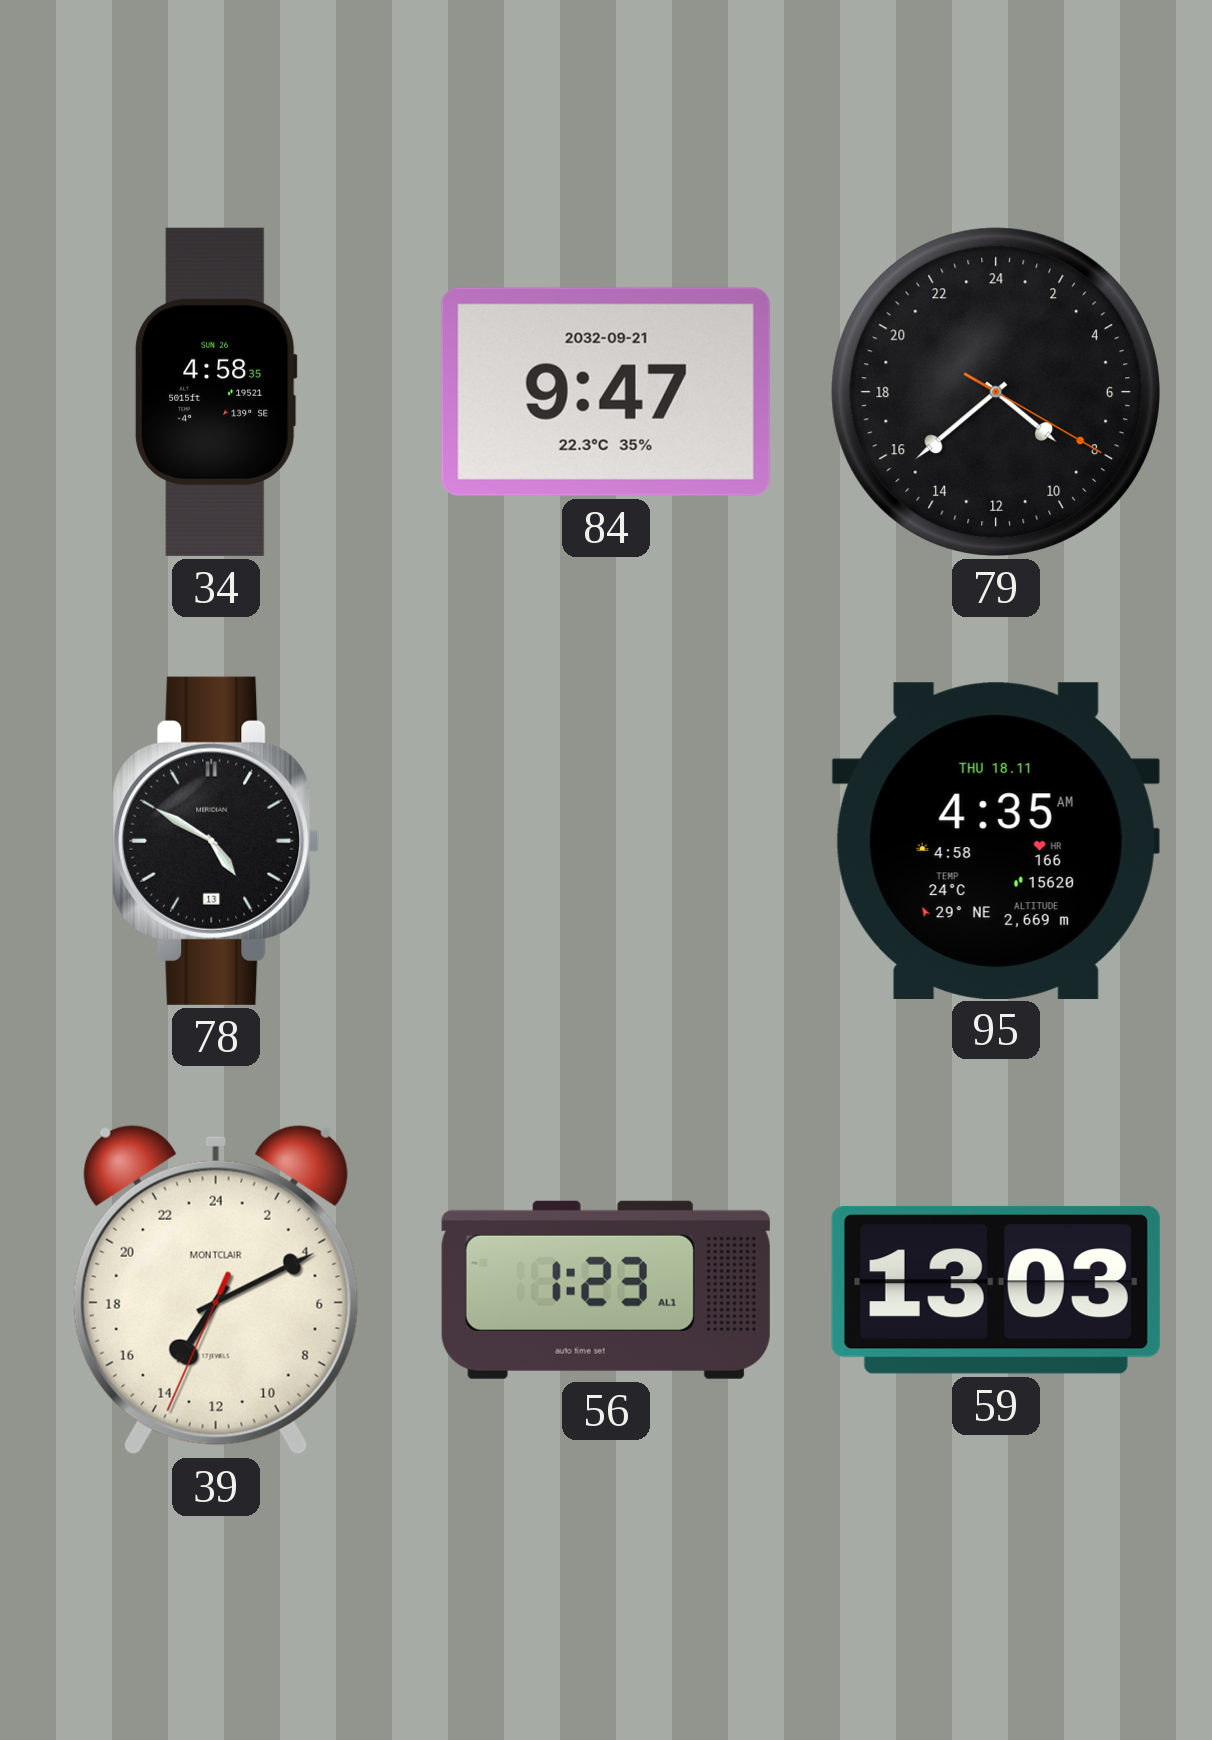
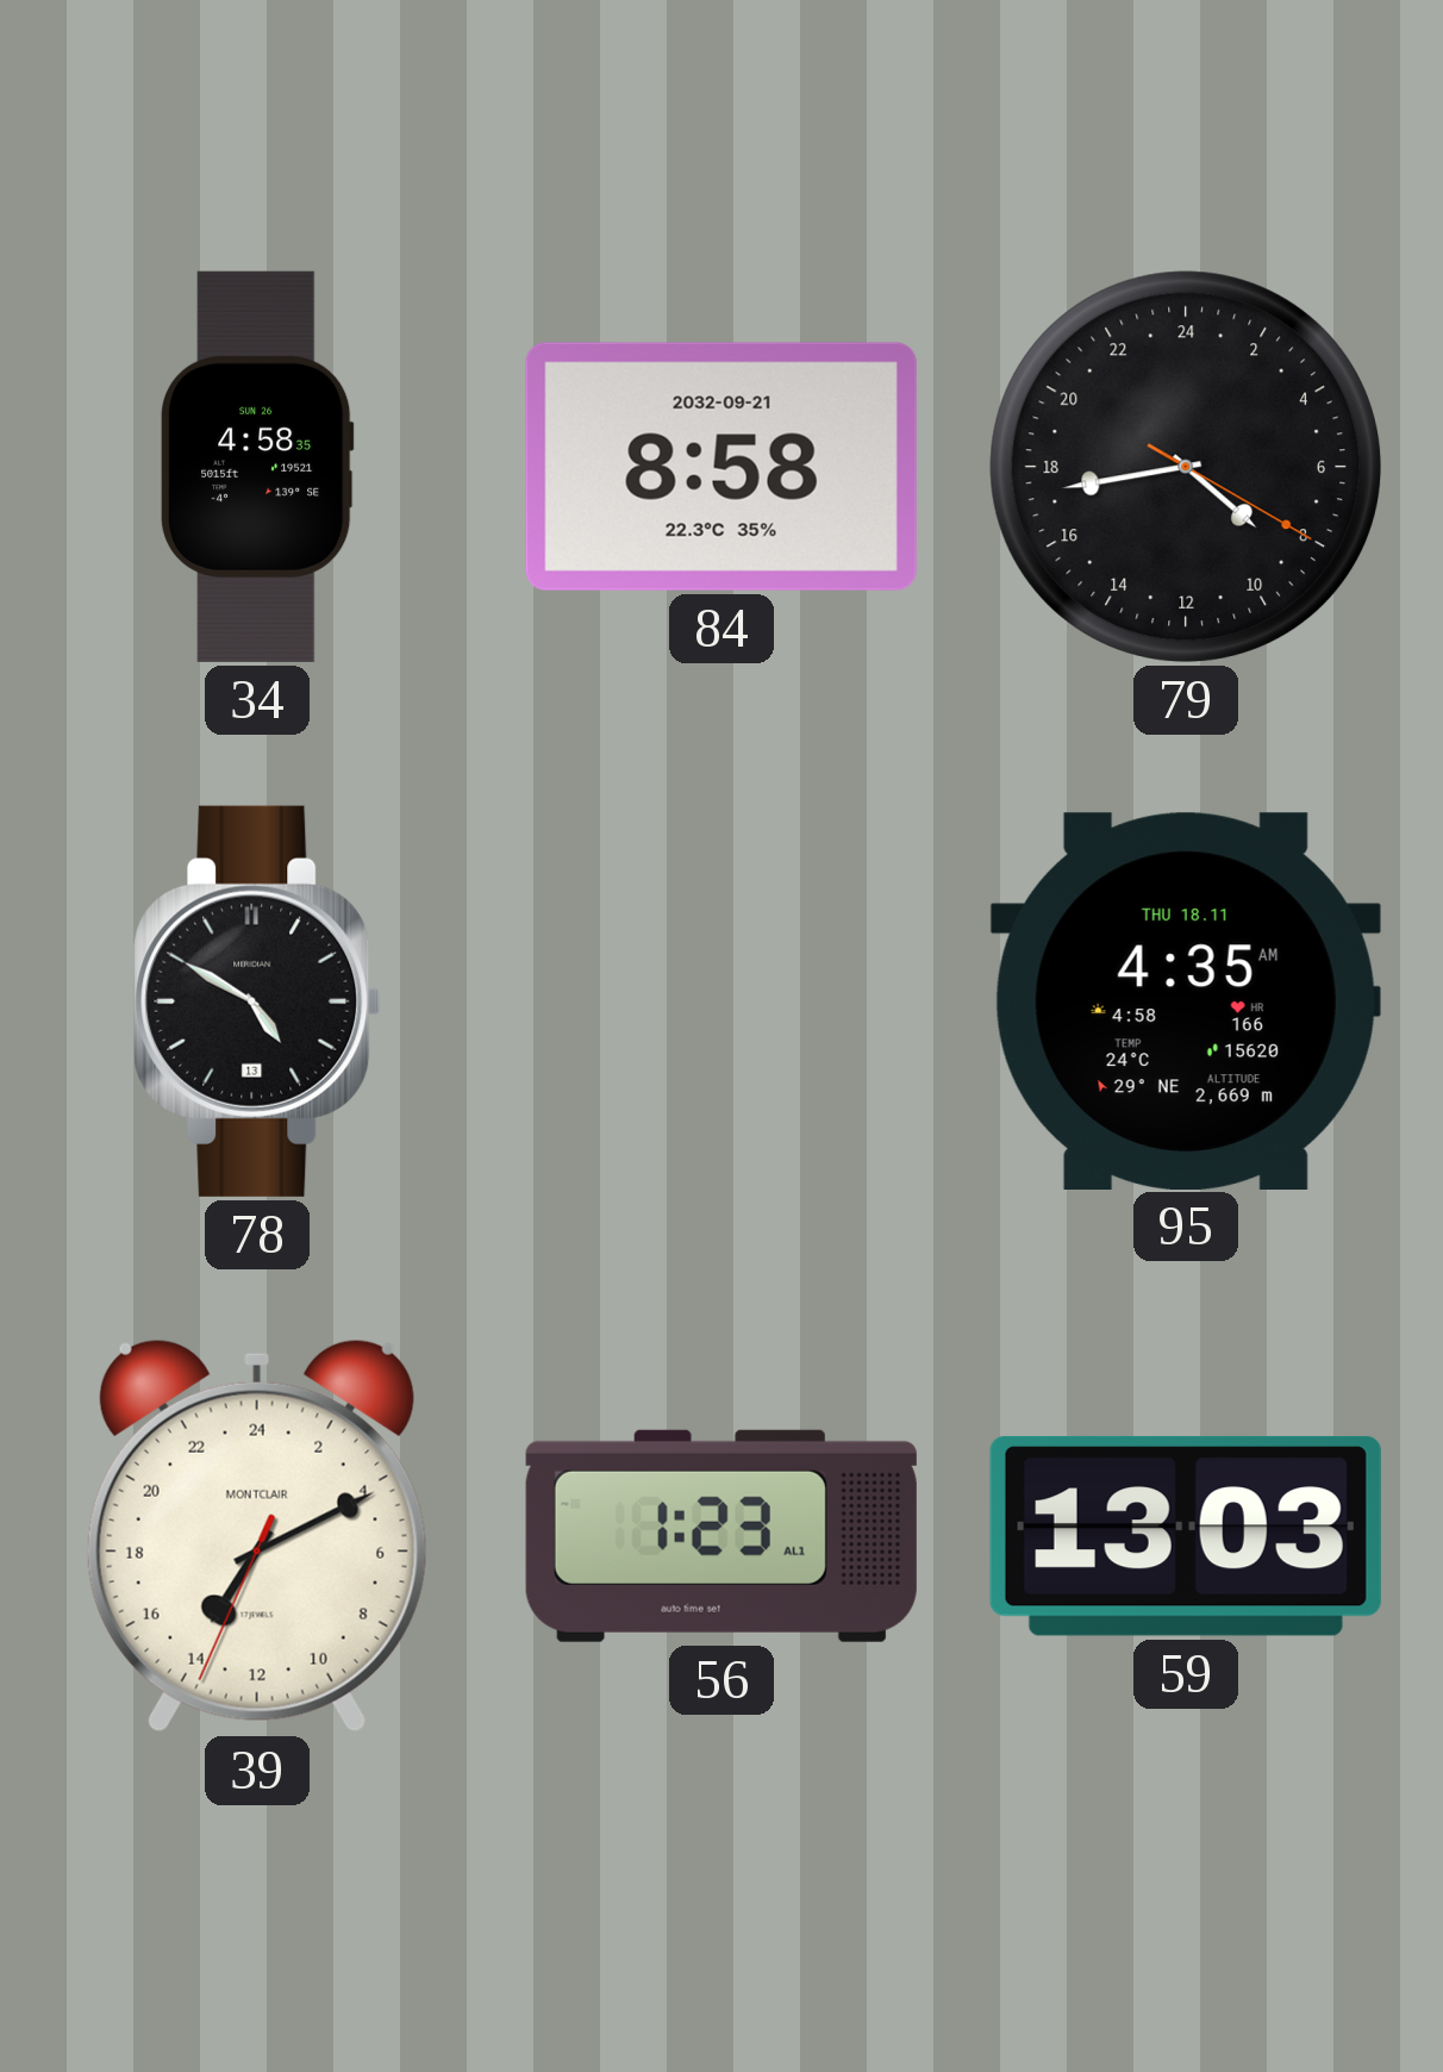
84: 9:47 -> 8:58
79: 8:38 -> 8:43
